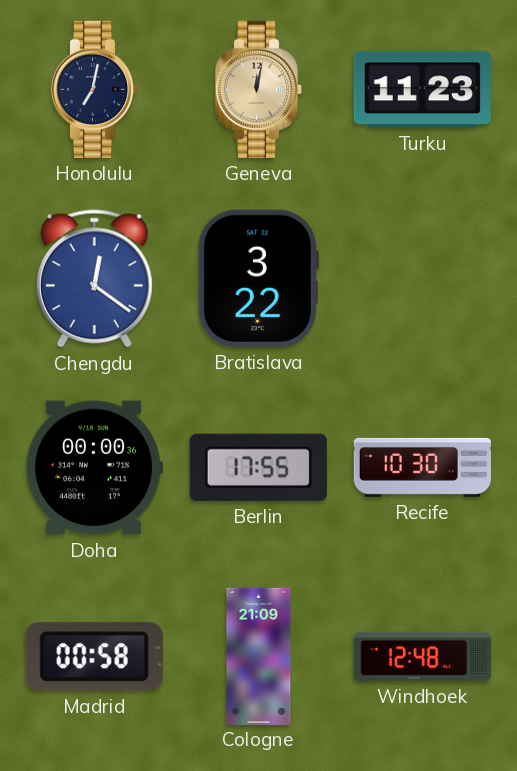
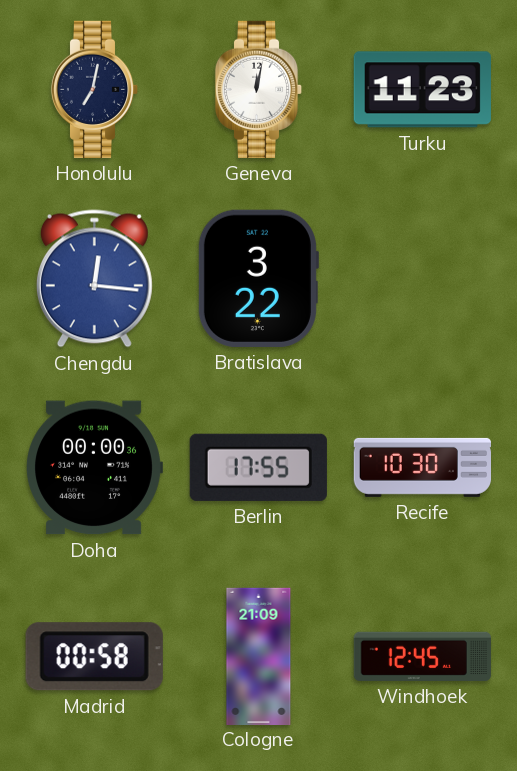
Geneva dial: champagne -> white
Chengdu: 12:21 -> 12:16
Windhoek: 12:48 -> 12:45
